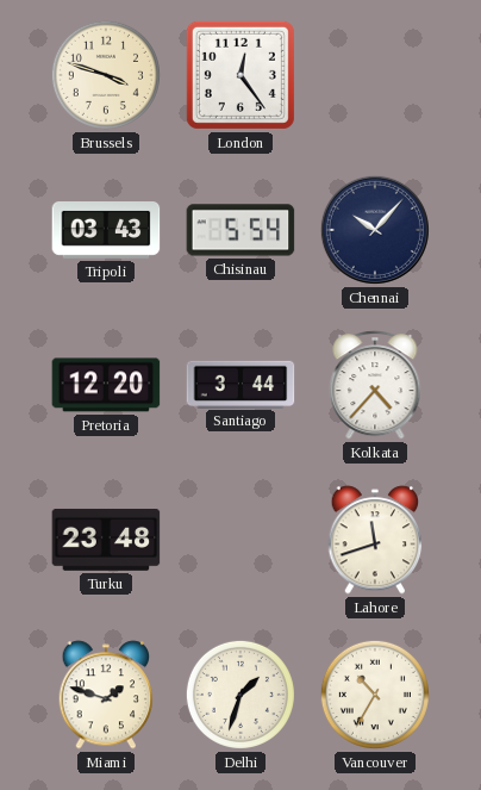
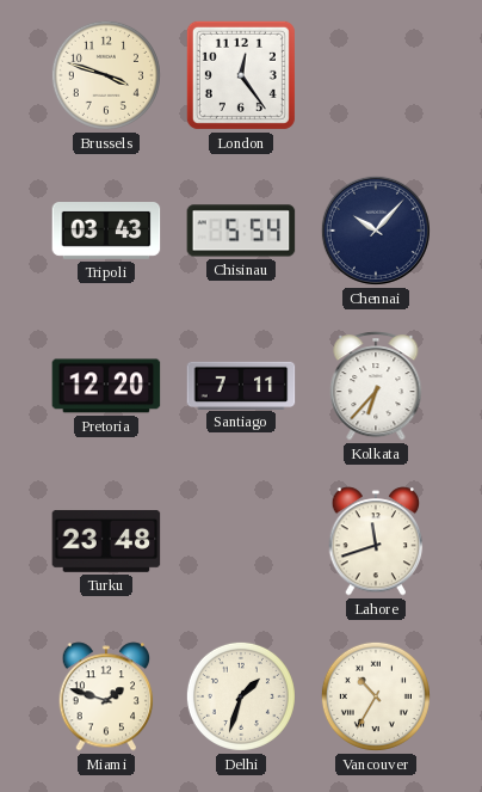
Santiago: 3:44 -> 7:11
Kolkata: 4:37 -> 6:37
